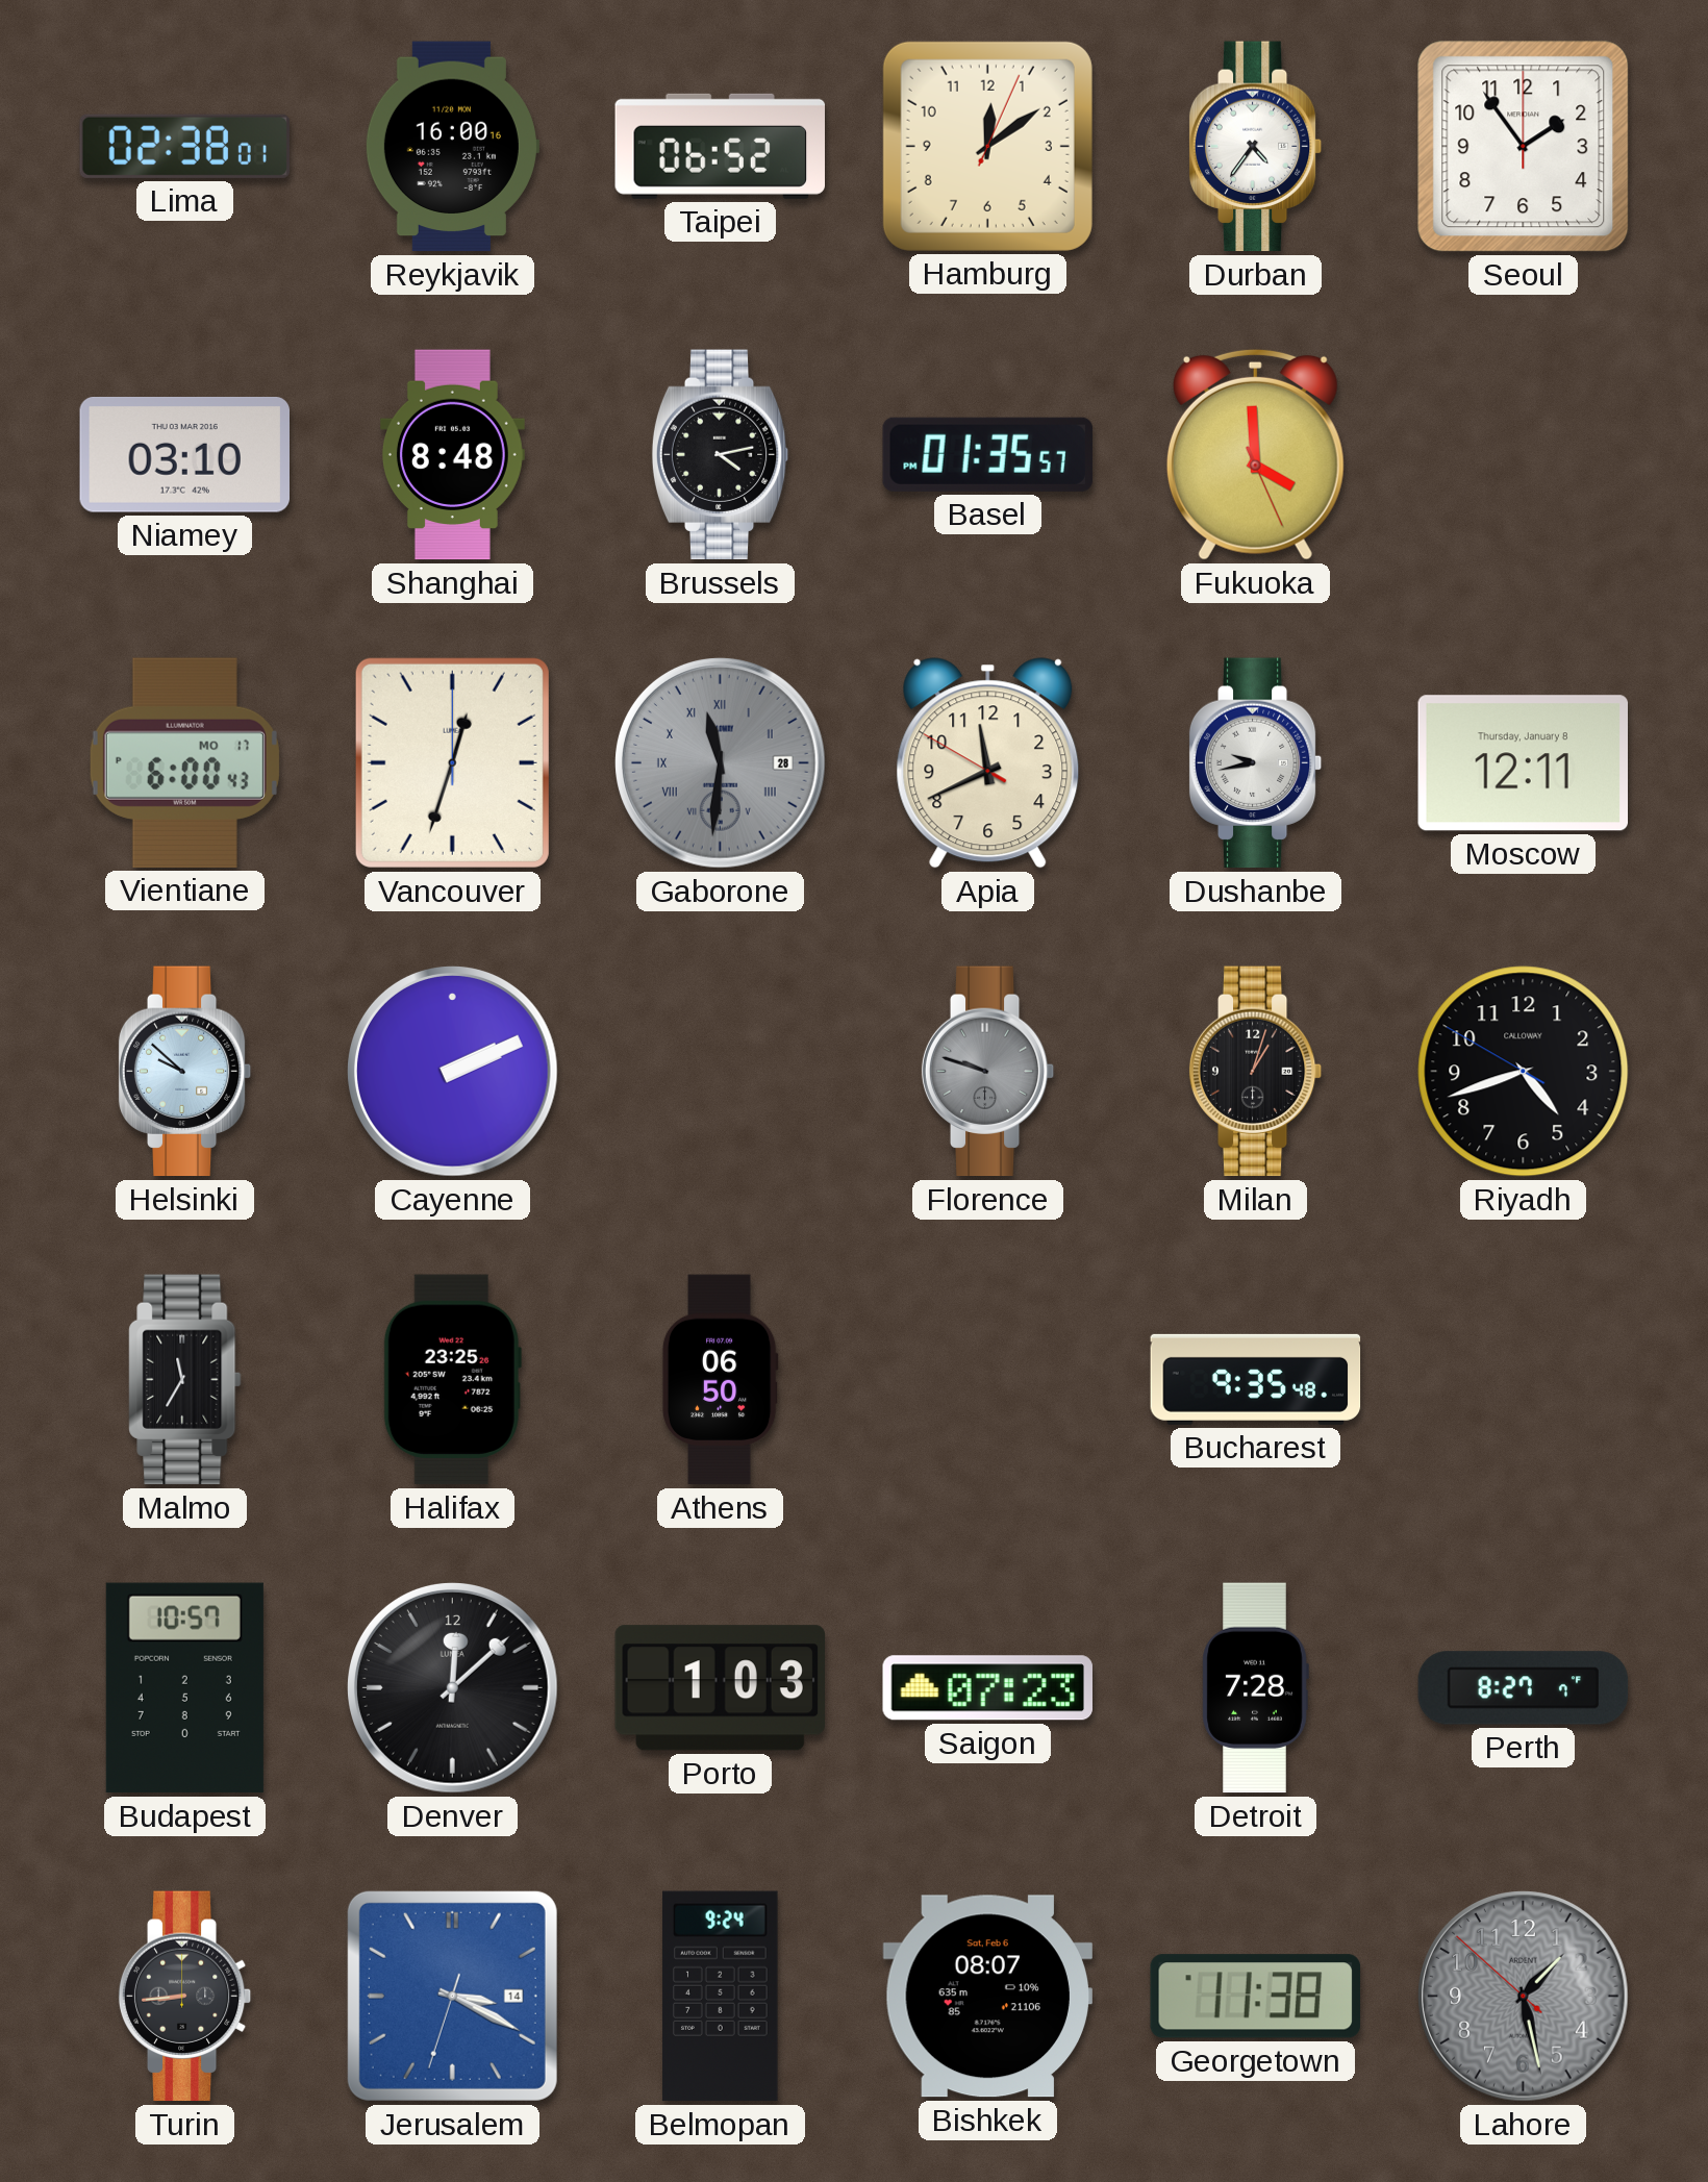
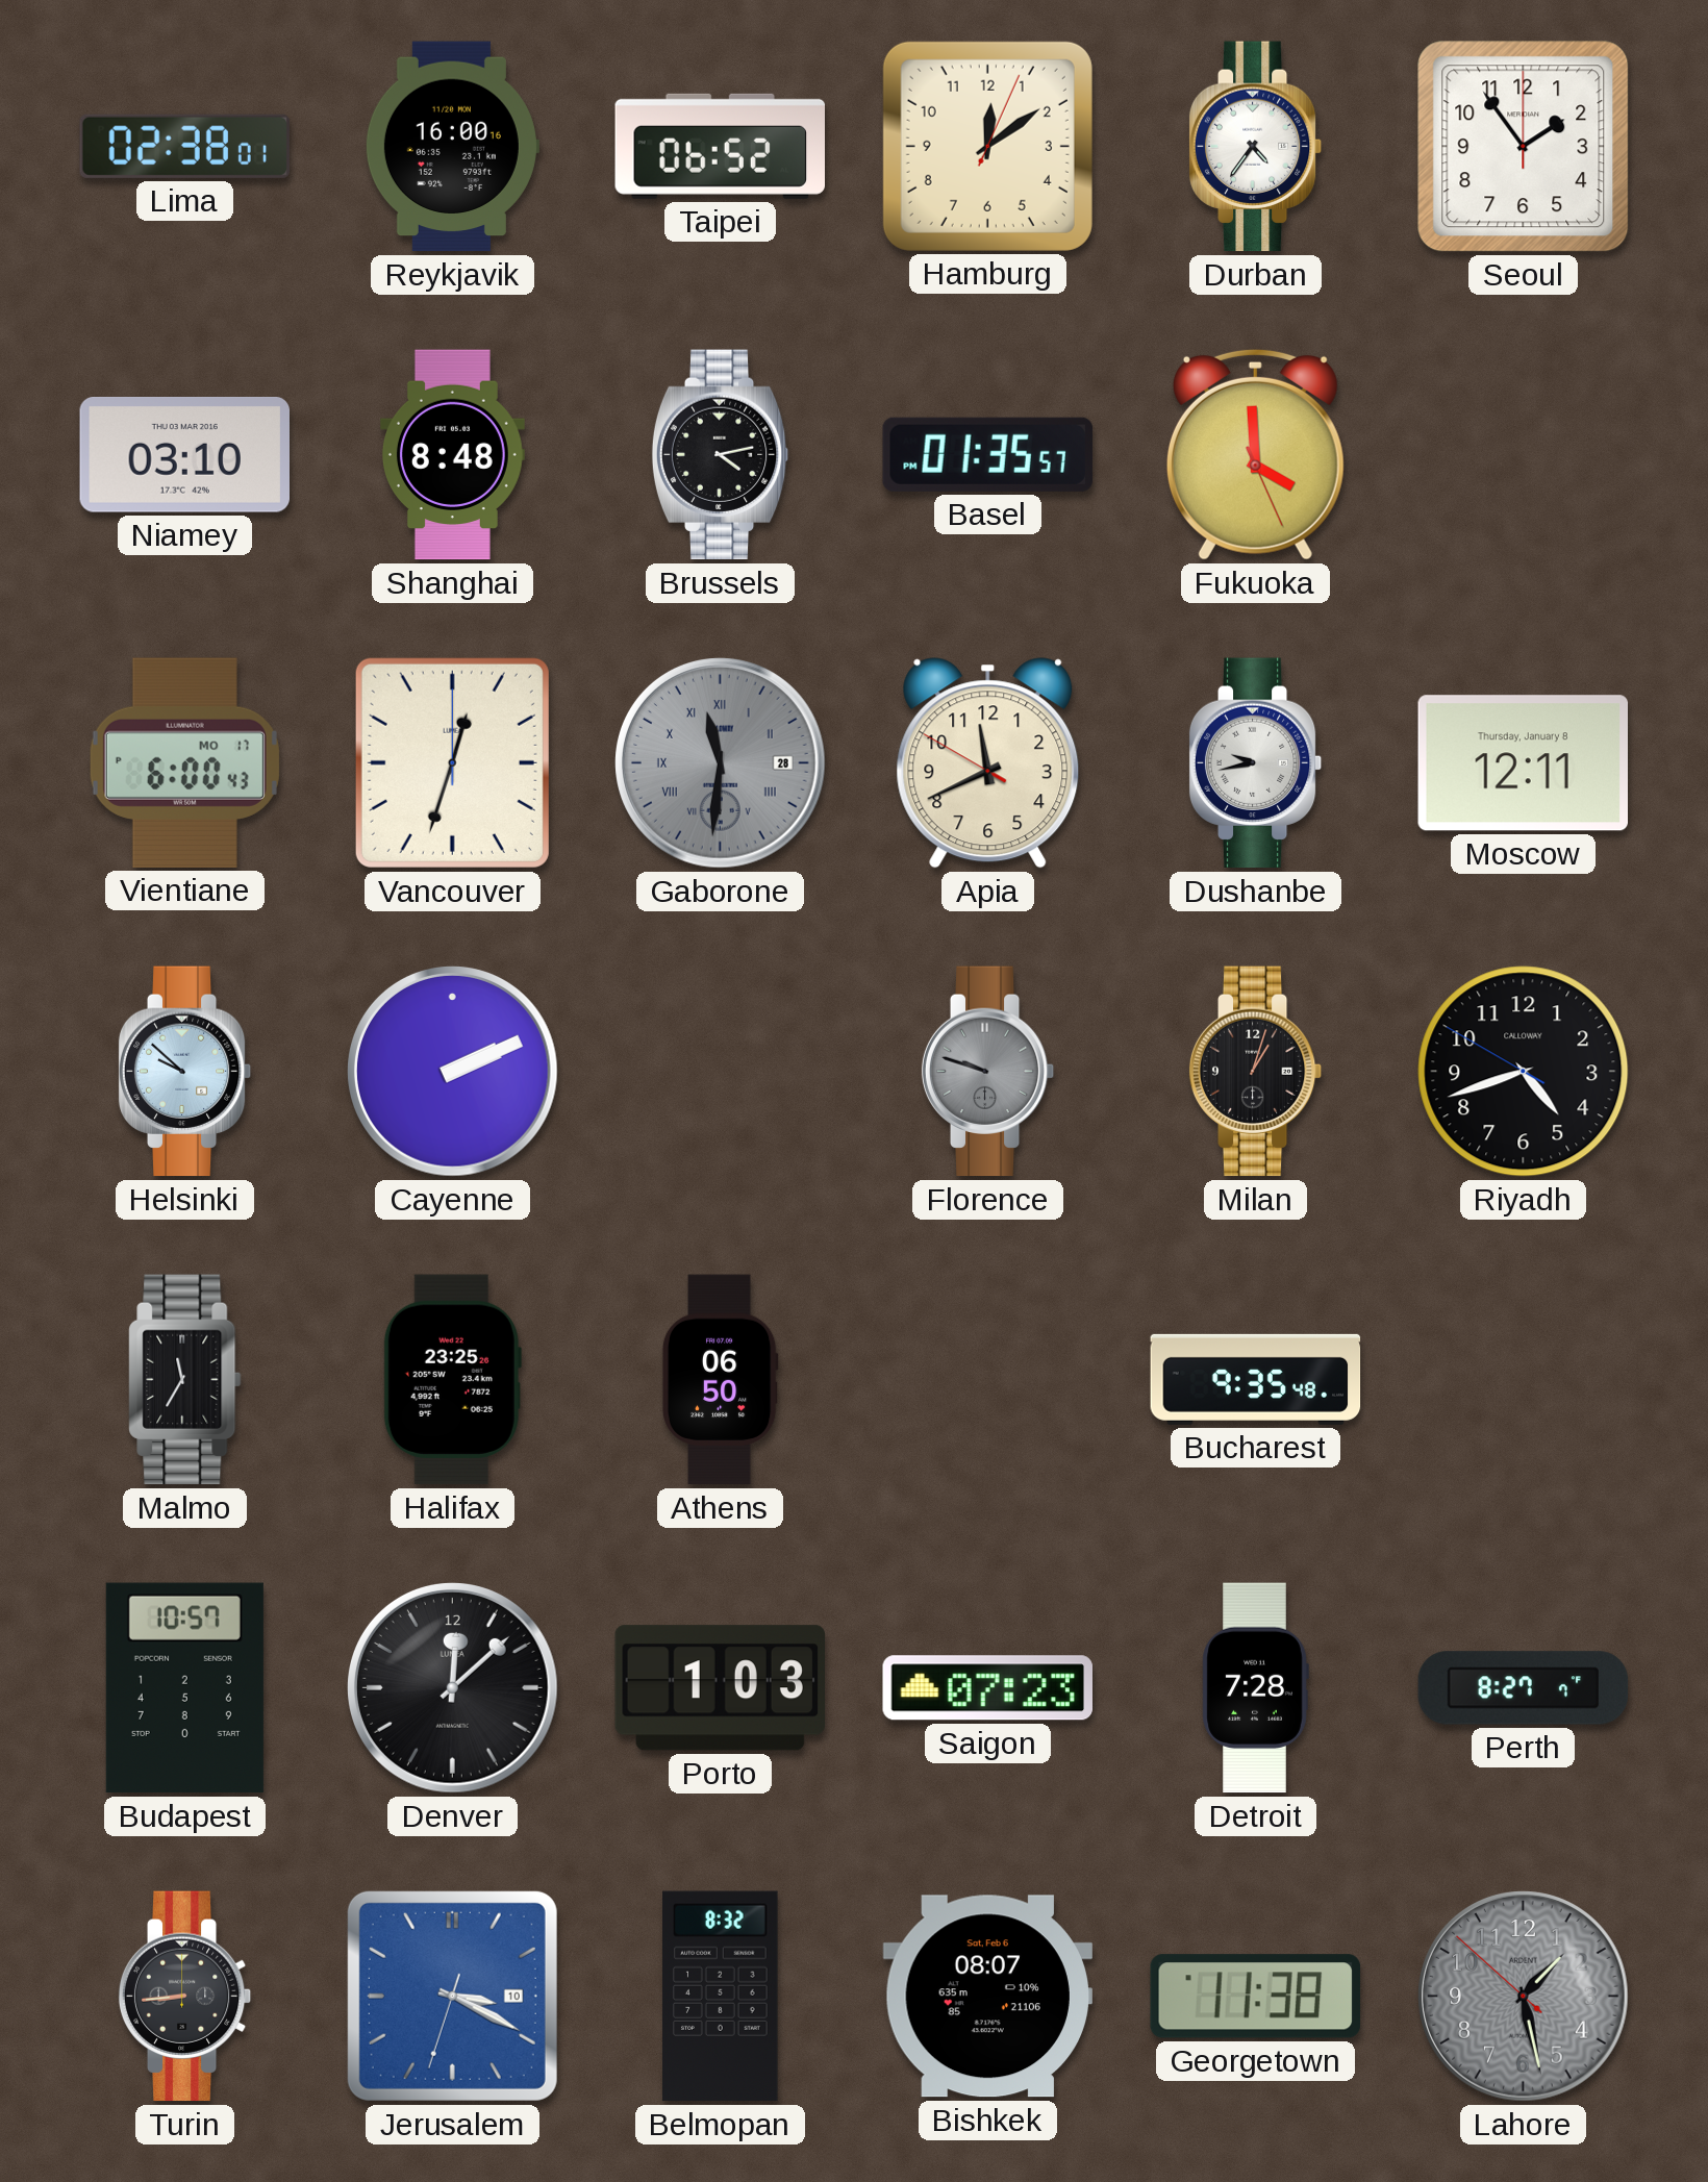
Jerusalem date: 14 -> 10
Belmopan: 9:24 -> 8:32
